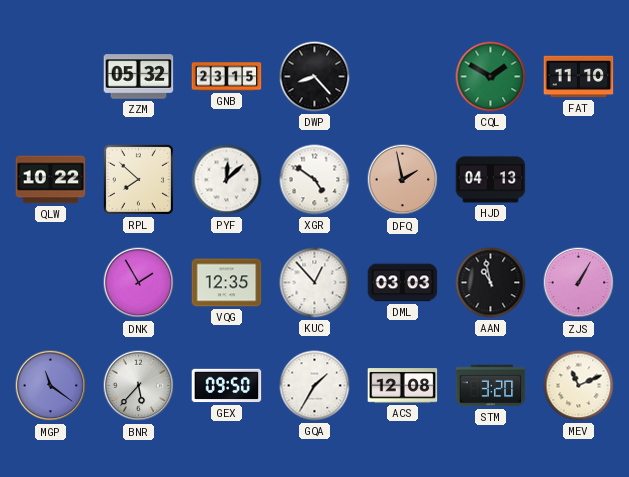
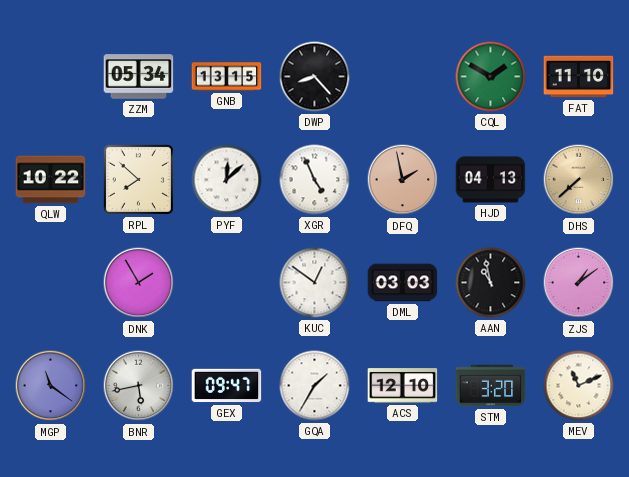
ZZM: 05:32 -> 05:34
GNB: 23:15 -> 13:15
XGR: 4:51 -> 4:56
DHS: none -> 7:38
VQG: 12:35 -> none
KUC: 12:53 -> 12:51
ZJS: 1:05 -> 1:09
BNR: 5:37 -> 5:43
GEX: 09:50 -> 09:47
ACS: 12:08 -> 12:10
